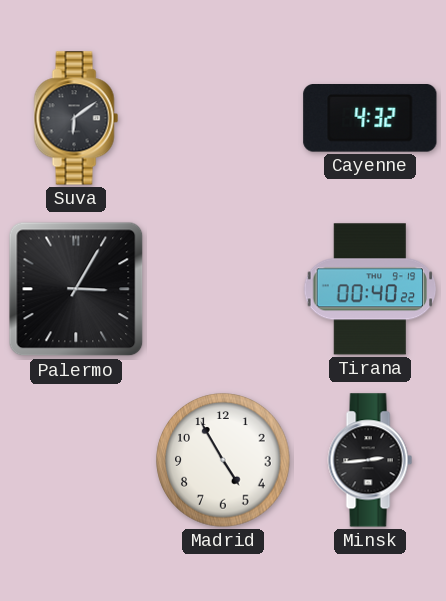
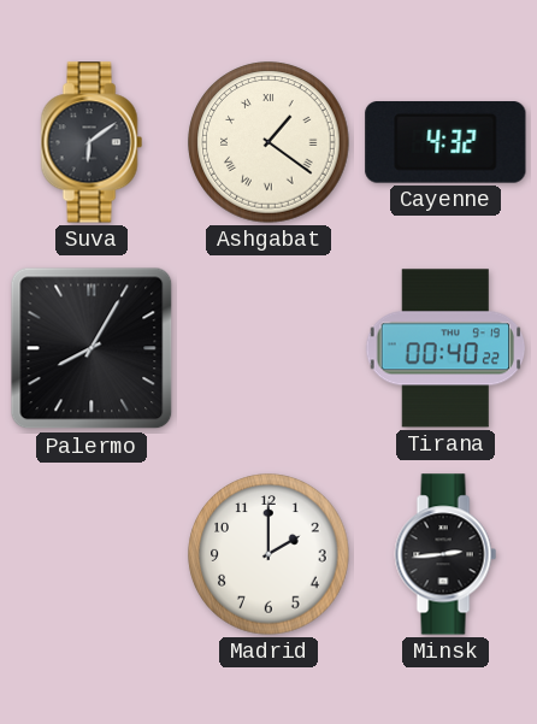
Ashgabat: none -> 1:21
Palermo: 3:05 -> 8:05
Madrid: 4:55 -> 2:00
